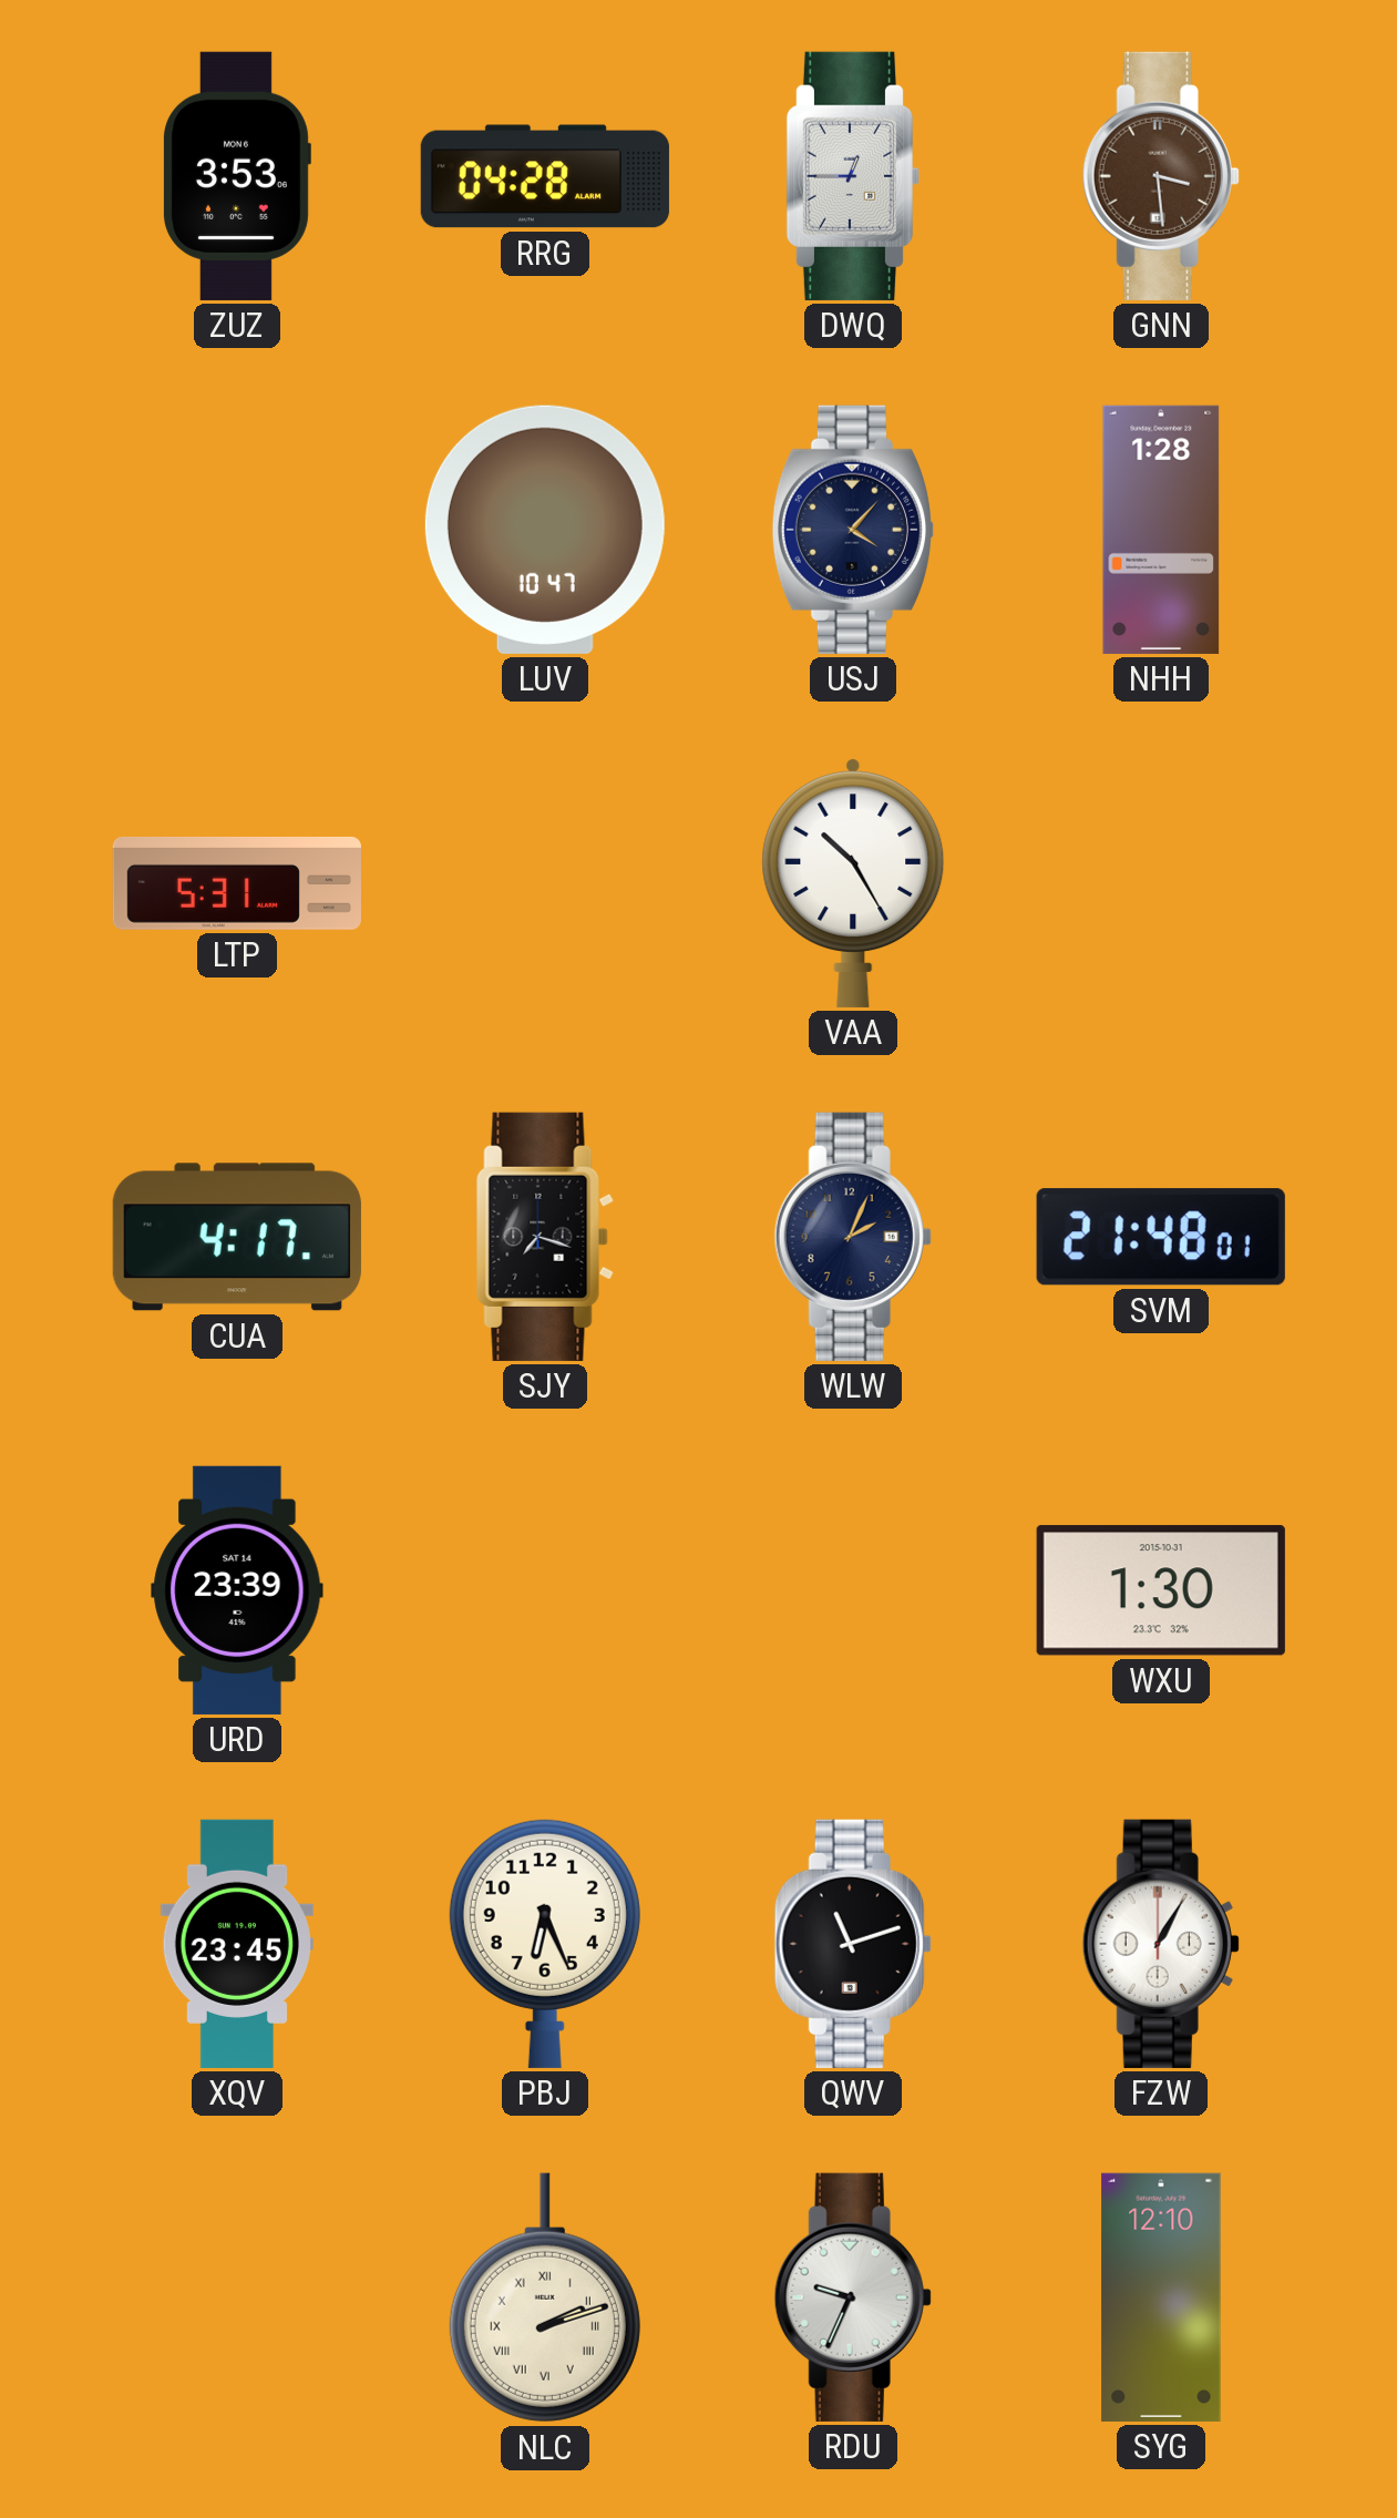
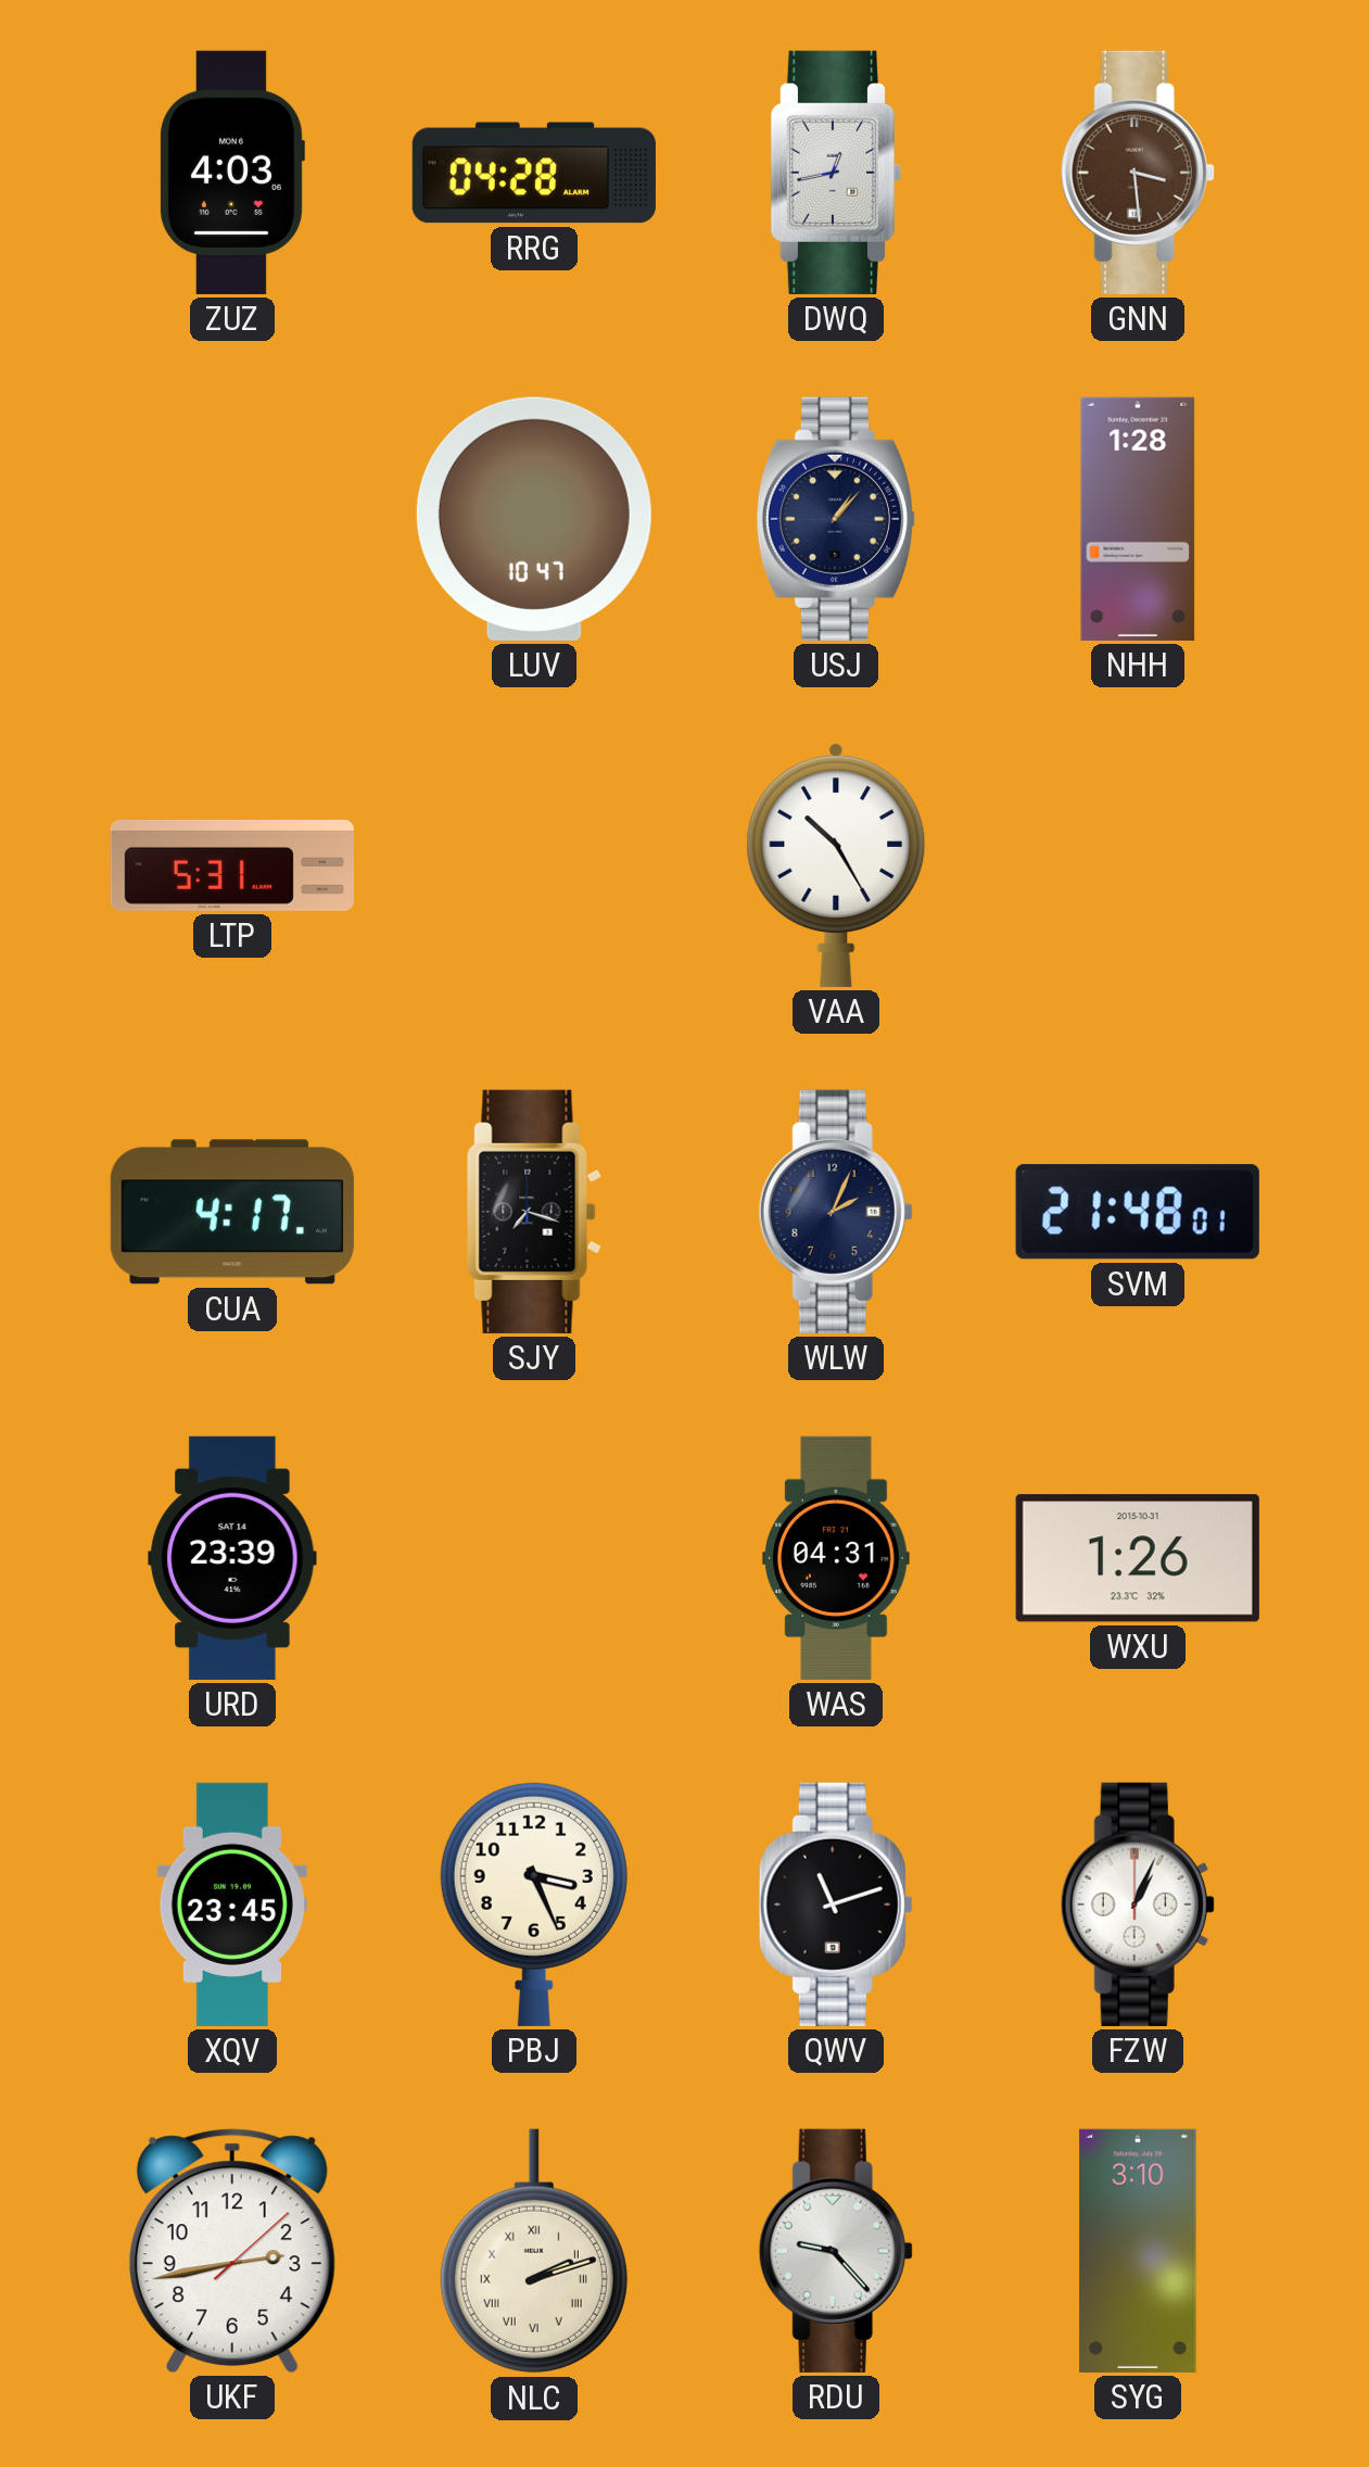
ZUZ: 3:53 -> 4:03
DWQ: 12:45 -> 12:43
USJ: 4:07 -> 1:07
WAS: none -> 04:31
WXU: 1:30 -> 1:26
PBJ: 6:26 -> 3:26
FZW: 1:05 -> 1:04
UKF: none -> 2:43
RDU: 9:34 -> 9:23
SYG: 12:10 -> 3:10
